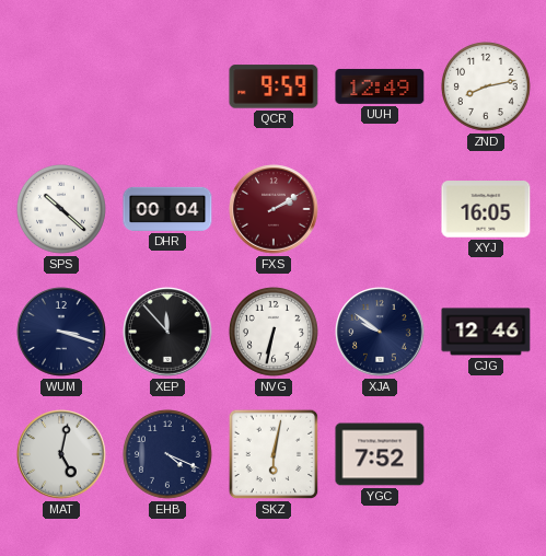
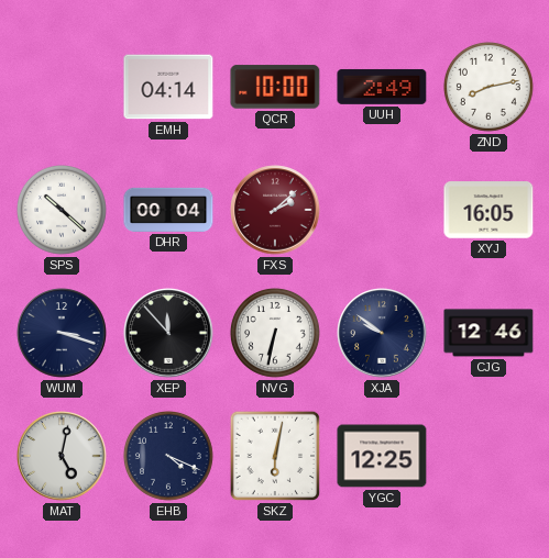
EMH: none -> 04:14
QCR: 9:59 -> 10:00
UUH: 12:49 -> 2:49
FXS: 2:10 -> 2:08
YGC: 7:52 -> 12:25
